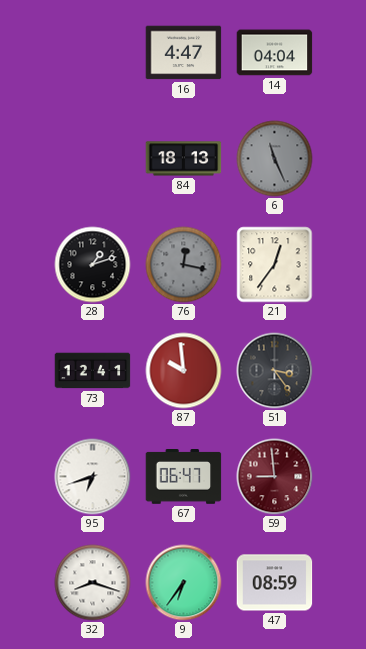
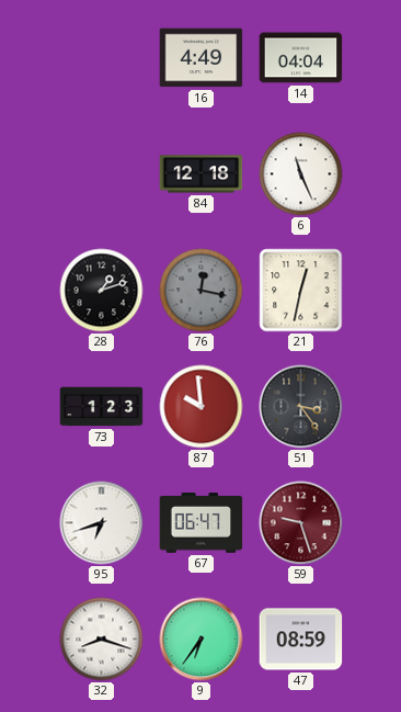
16: 4:47 -> 4:49
84: 18:13 -> 12:18
6 dial: grey -> white
21: 12:36 -> 12:32
73: 12:41 -> 1:23
59: 8:59 -> 9:27
